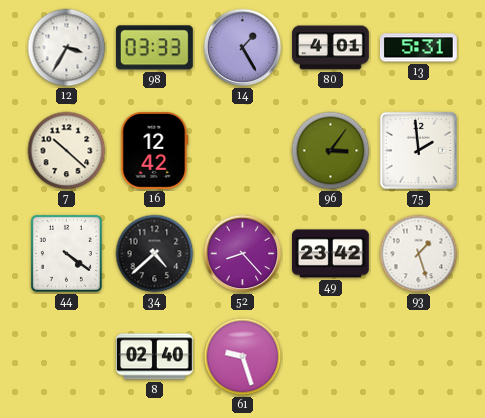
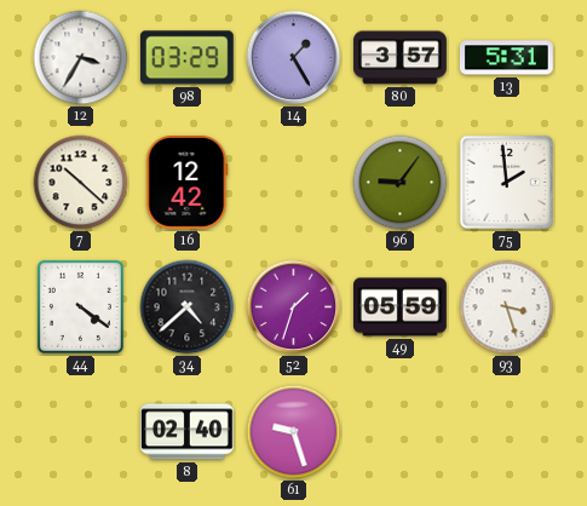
98: 03:33 -> 03:29
80: 4:01 -> 3:57
96: 3:06 -> 9:06
52: 8:23 -> 1:33
49: 23:42 -> 05:59
93: 1:27 -> 3:27
